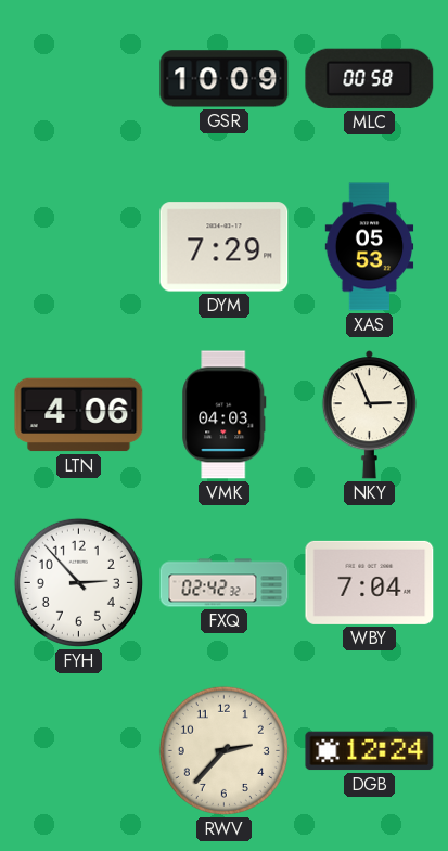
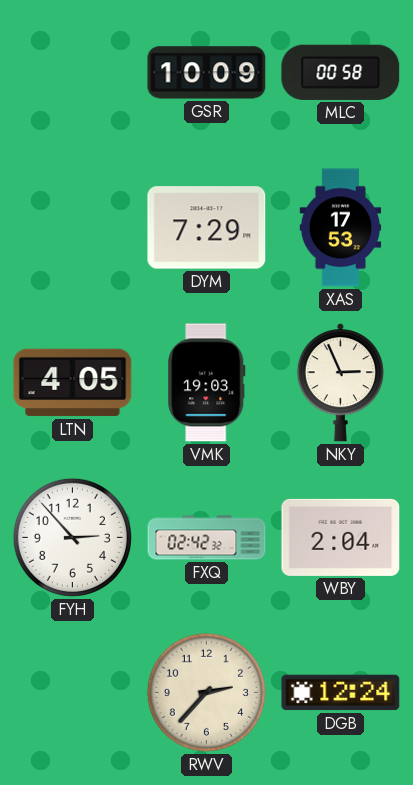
XAS: 05:53 -> 17:53
LTN: 4:06 -> 4:05
VMK: 04:03 -> 19:03
WBY: 7:04 -> 2:04
